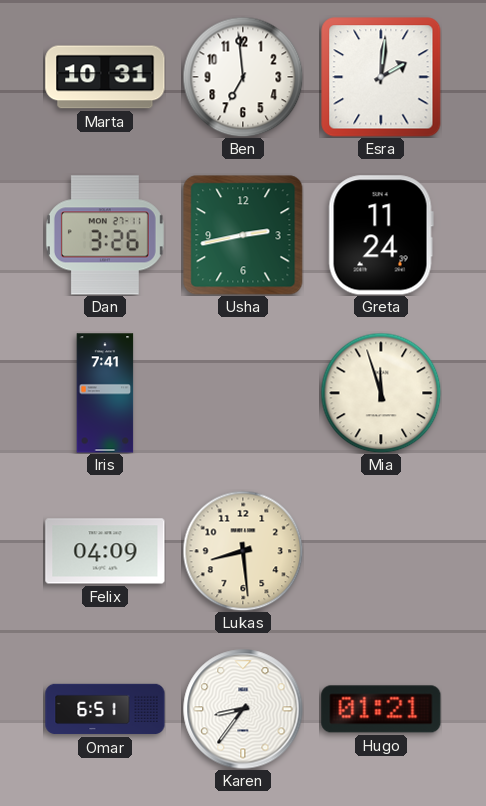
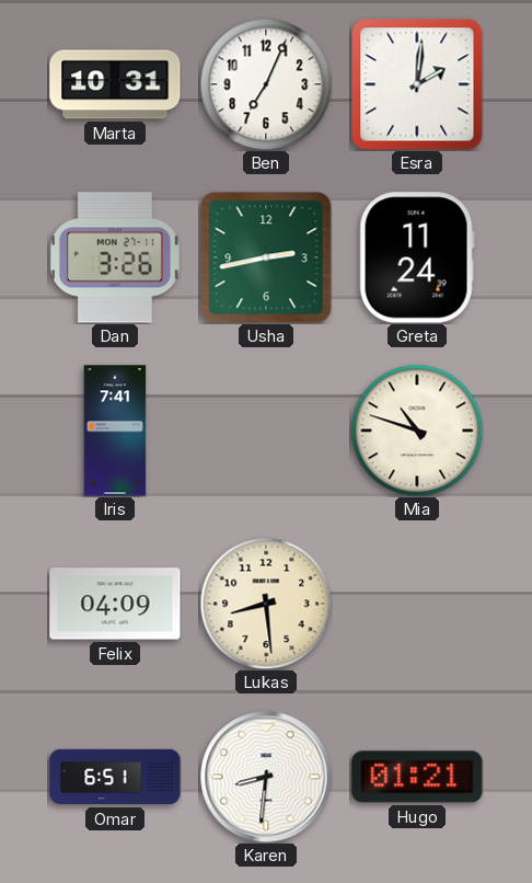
Ben: 6:59 -> 7:04
Mia: 11:57 -> 10:48
Karen: 8:36 -> 8:31
